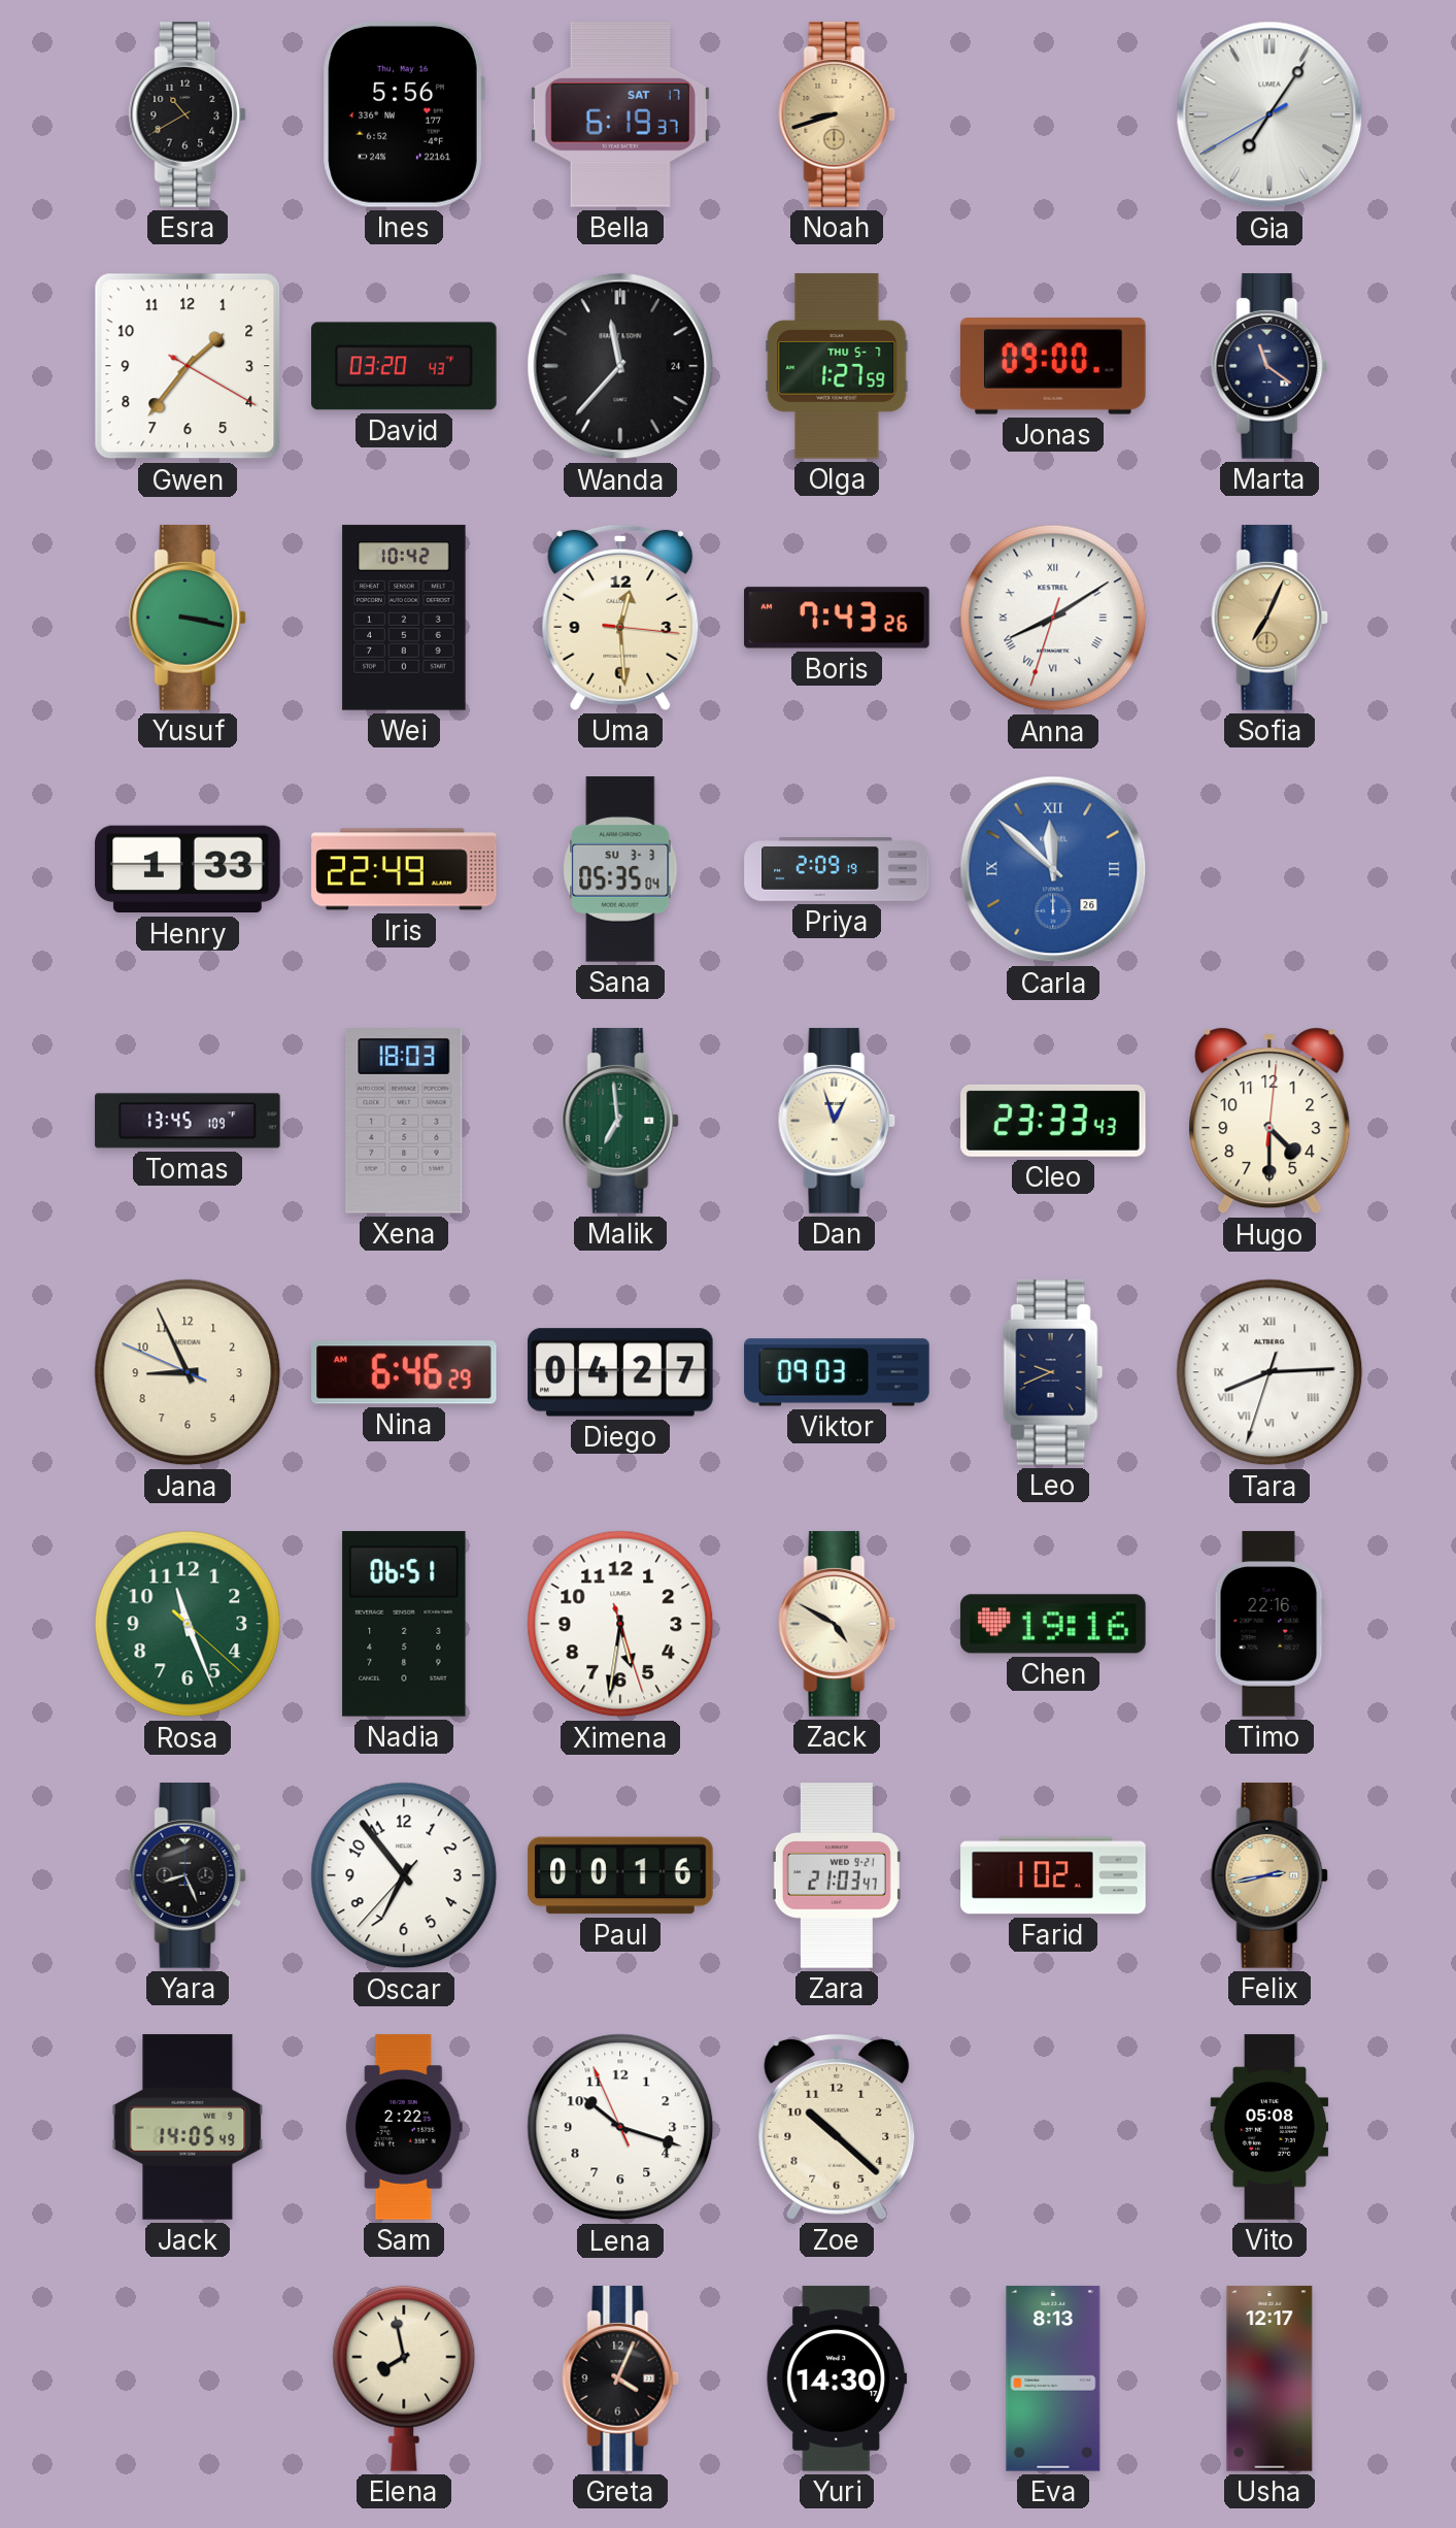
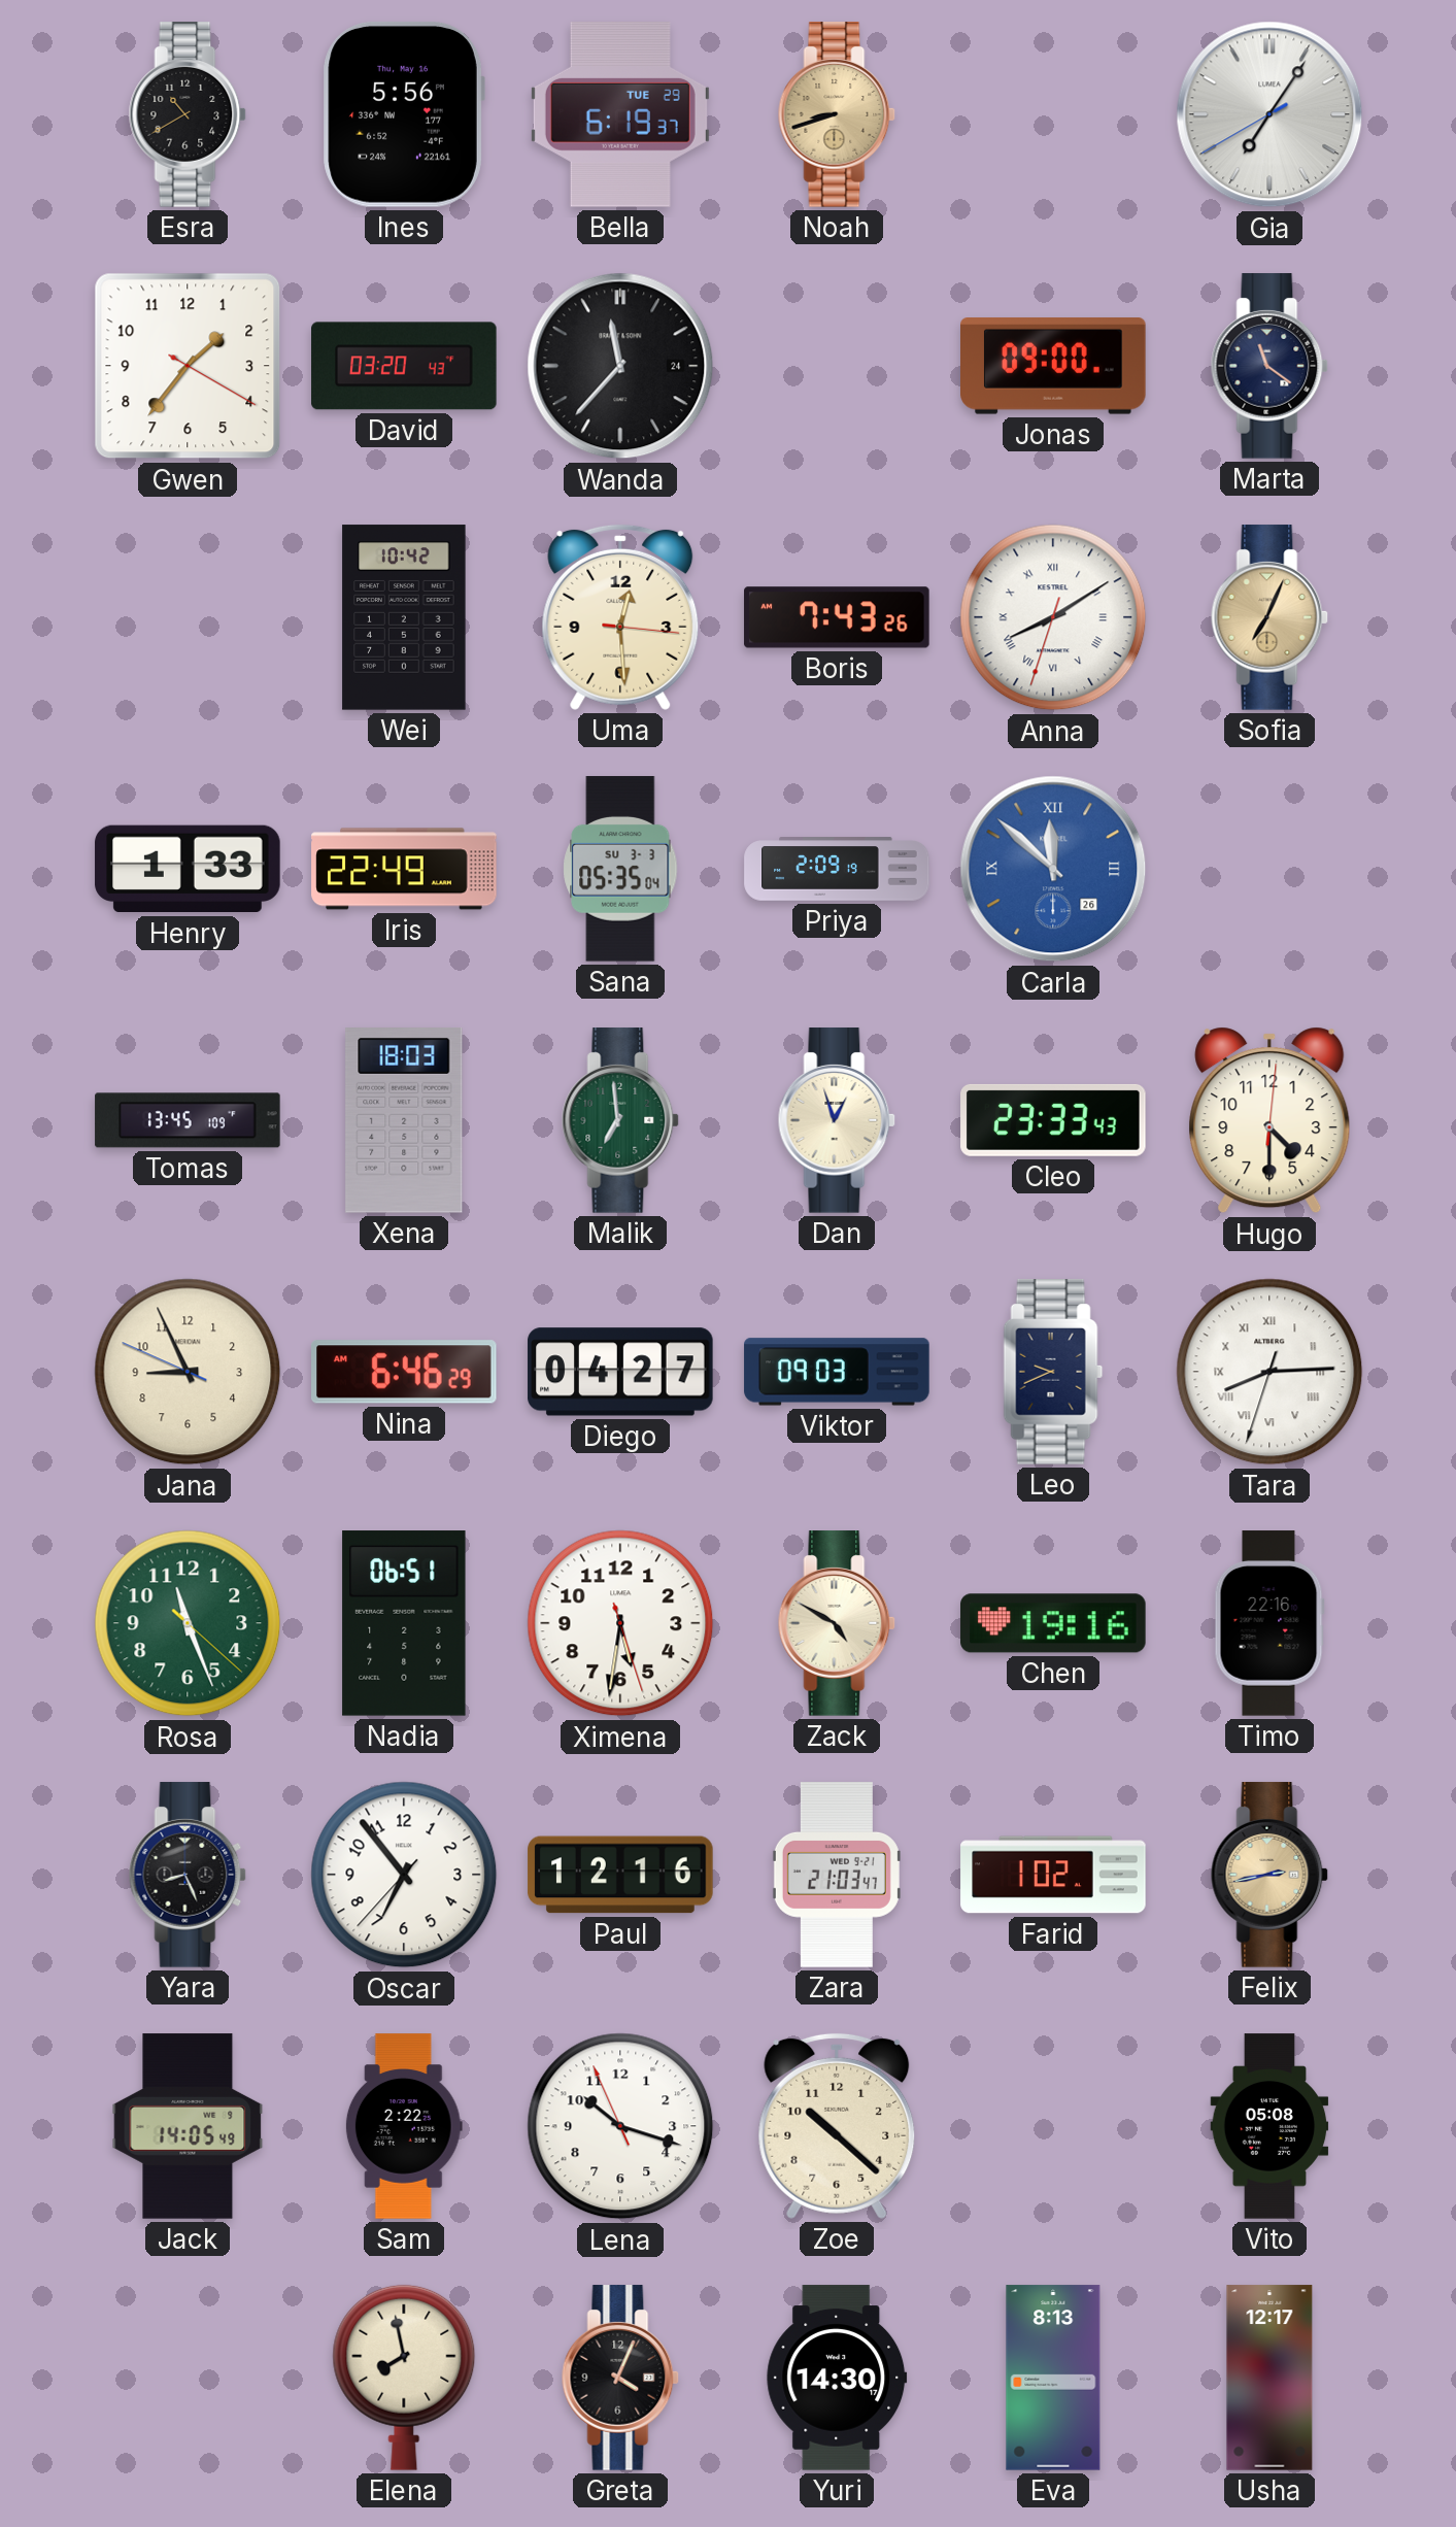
Bella date: SAT 17 -> TUE 29
Olga: 1:27 -> none
Yusuf: 3:17 -> none
Paul: 00:16 -> 12:16
